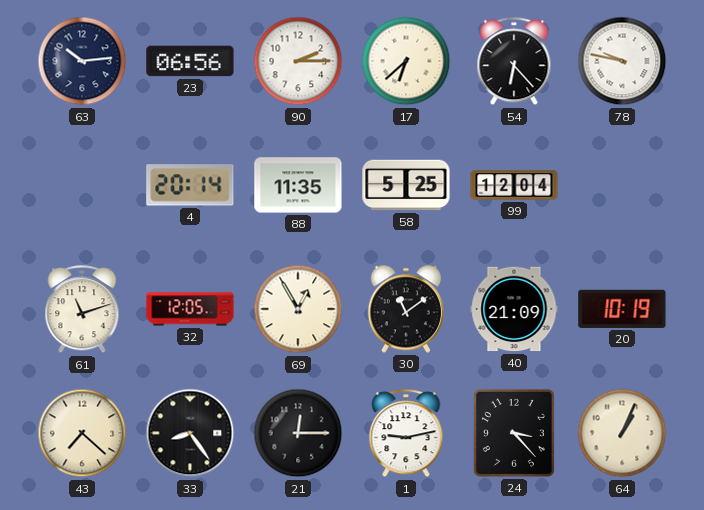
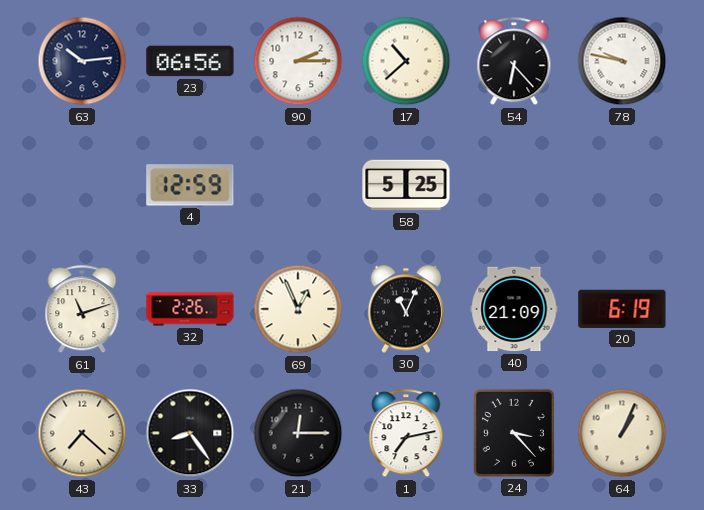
17: 6:38 -> 10:38
4: 20:14 -> 12:59
88: 11:35 -> none
99: 12:04 -> none
32: 12:05 -> 2:26
69: 12:55 -> 12:56
30: 11:09 -> 11:04
20: 10:19 -> 6:19
1: 9:13 -> 7:13
